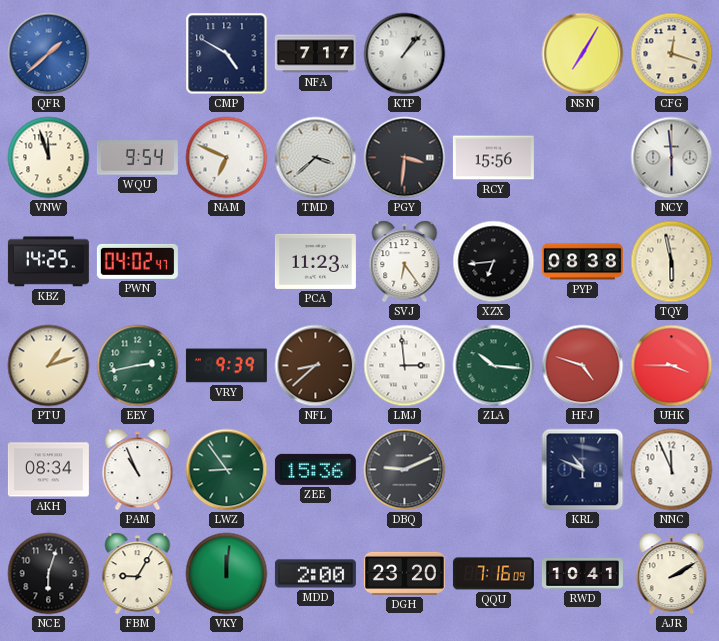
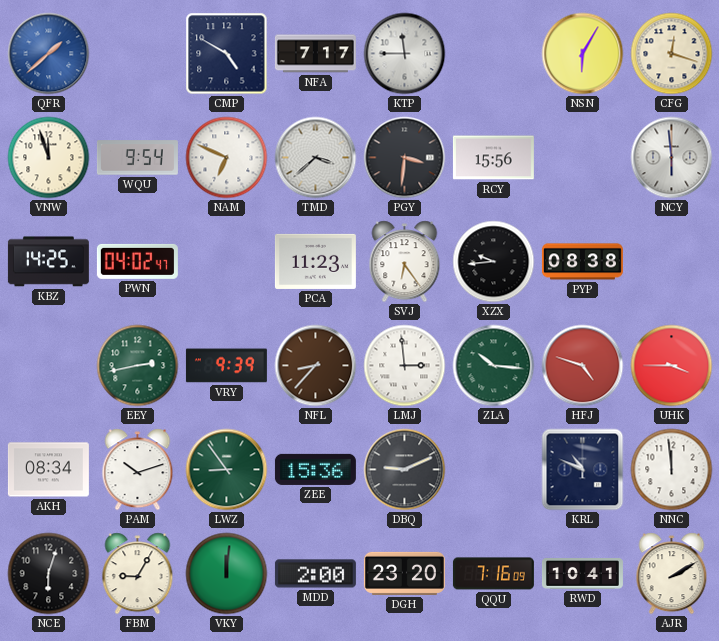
KTP: 1:07 -> 11:45
NSN: 7:05 -> 6:05
XZX: 6:44 -> 9:44
TQY: 5:58 -> none
PTU: 1:12 -> none
NFL: 8:38 -> 8:37
PAM: 10:56 -> 10:12
NNC: 11:56 -> 11:59
